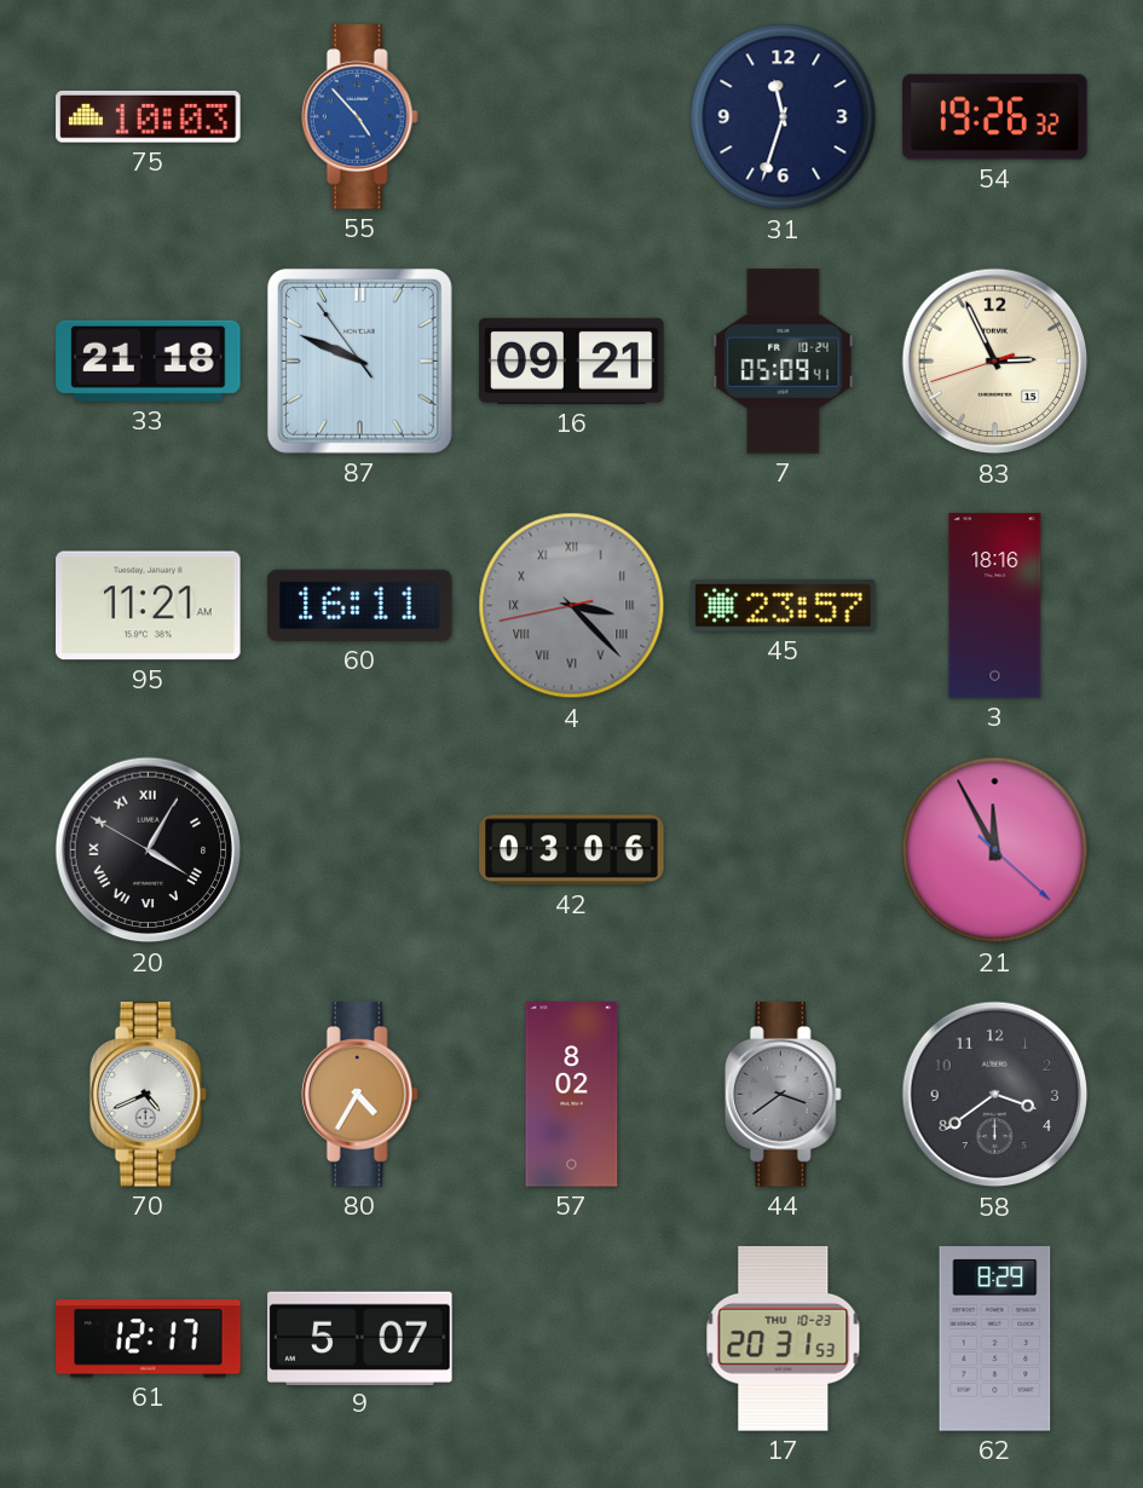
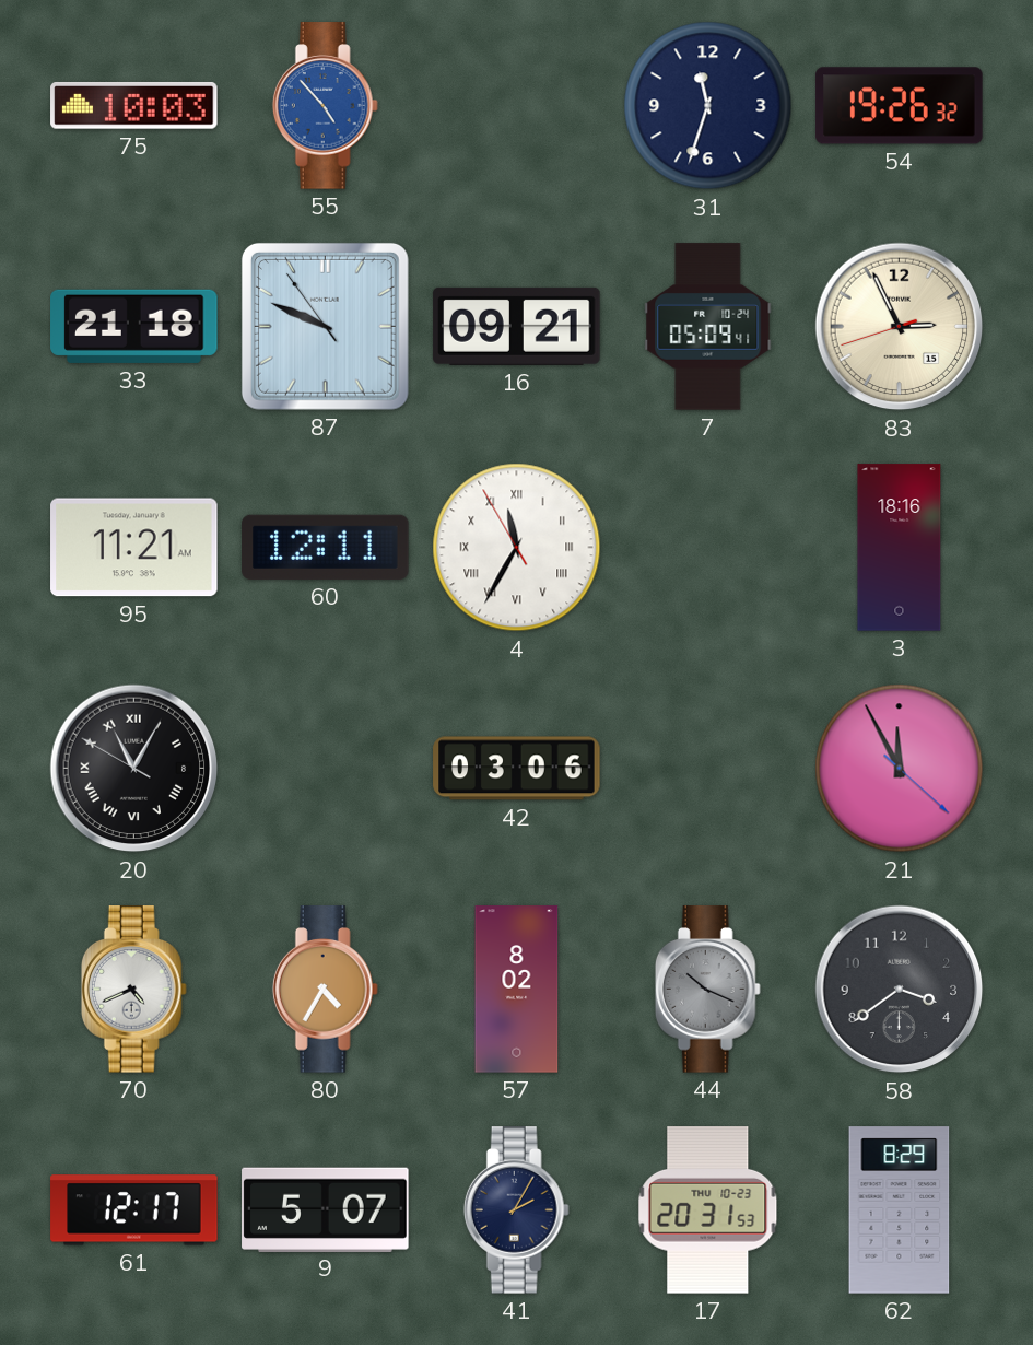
60: 16:11 -> 12:11
4: 3:22 -> 11:34
4 dial: grey -> white
45: 23:57 -> none
20: 4:04 -> 11:04
44: 3:39 -> 10:19
41: none -> 2:05
